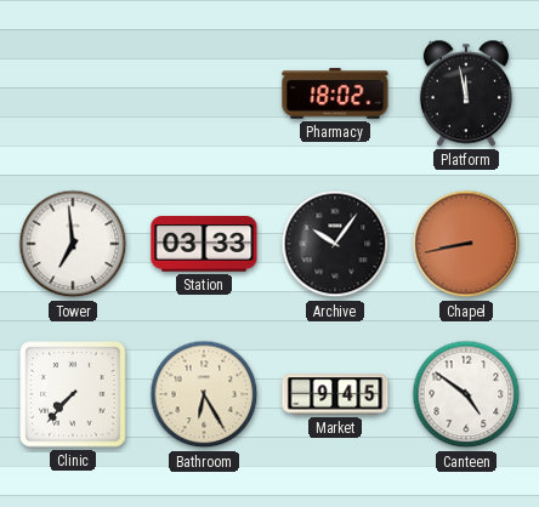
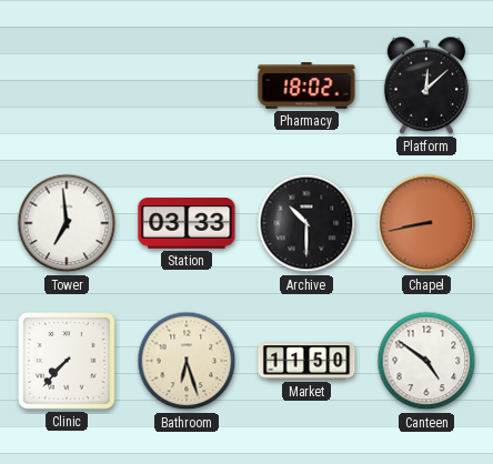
Platform: 11:58 -> 12:08
Archive: 10:06 -> 10:30
Bathroom: 6:25 -> 6:27
Market: 9:45 -> 11:50
